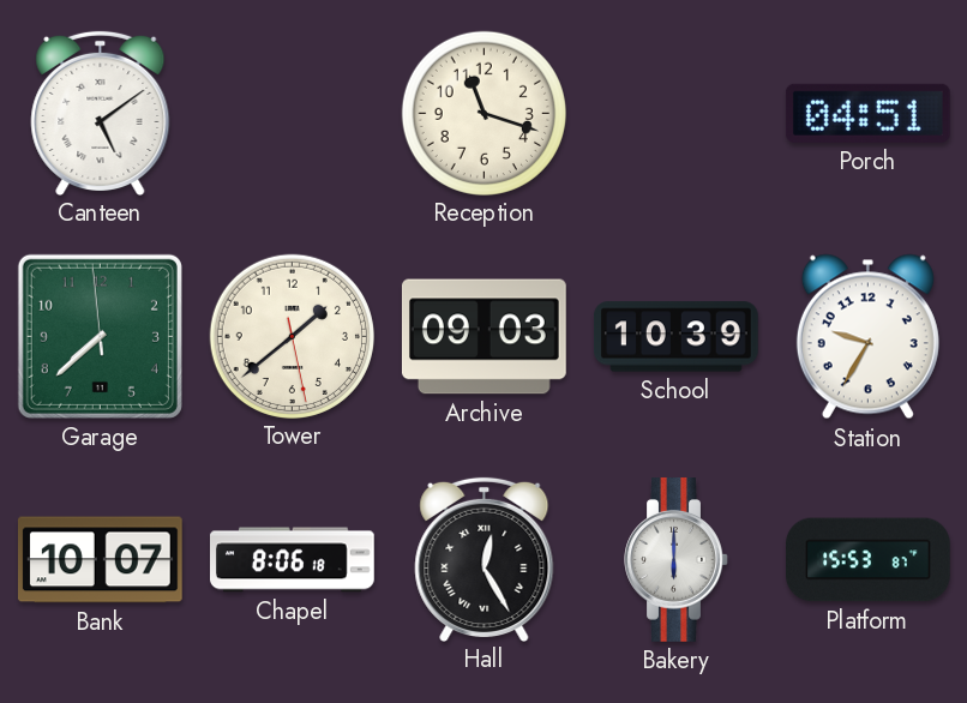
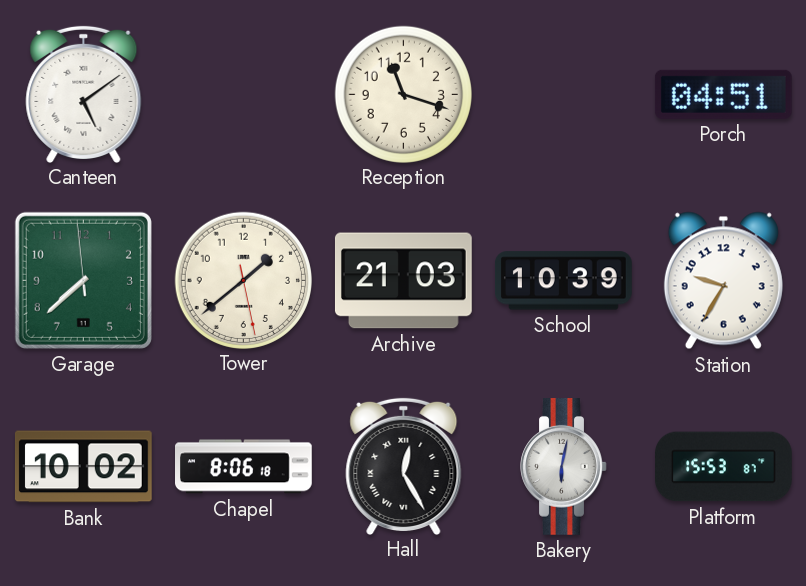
Archive: 09:03 -> 21:03
Bank: 10:07 -> 10:02
Bakery: 6:00 -> 6:02
